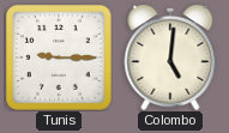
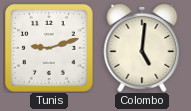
Tunis: 9:15 -> 9:12
